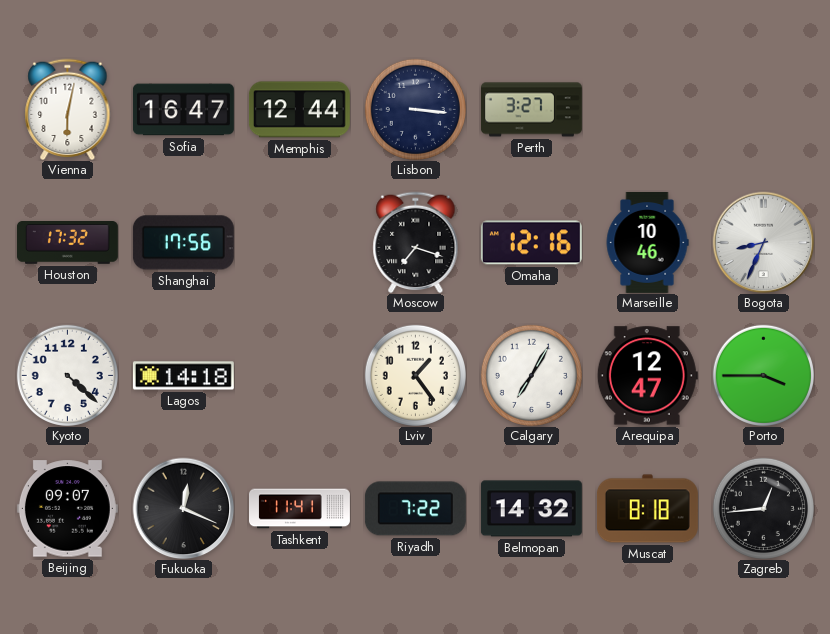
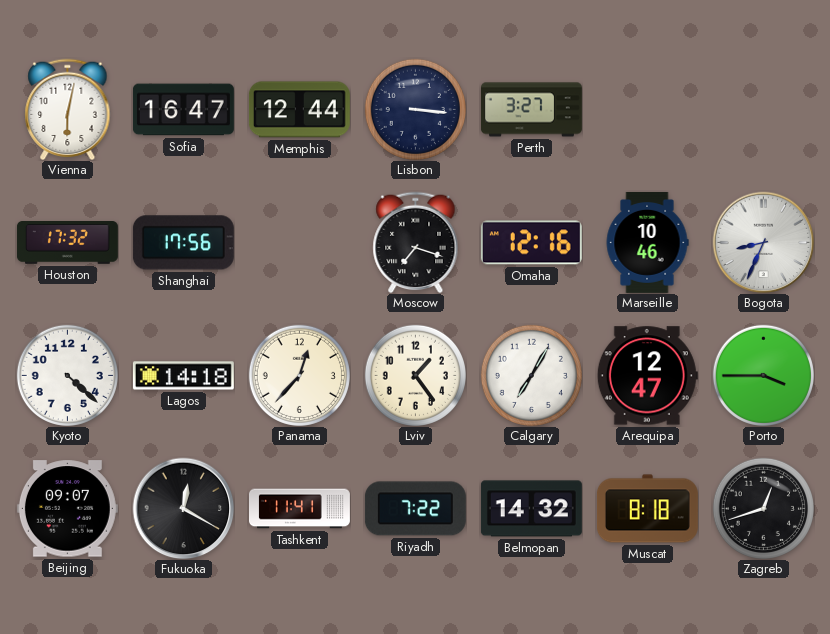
Panama: none -> 12:37
Fukuoka: 12:19 -> 12:20
Zagreb: 12:44 -> 12:42
